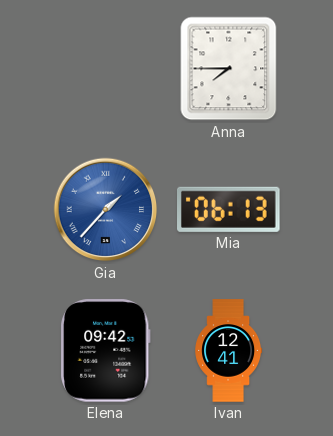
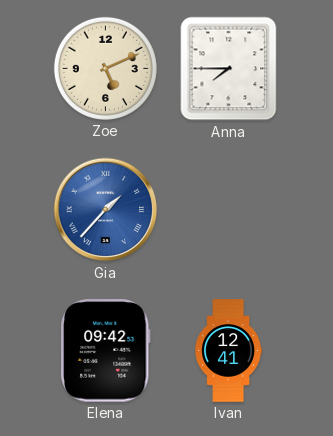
Zoe: none -> 5:11
Mia: 06:13 -> none
